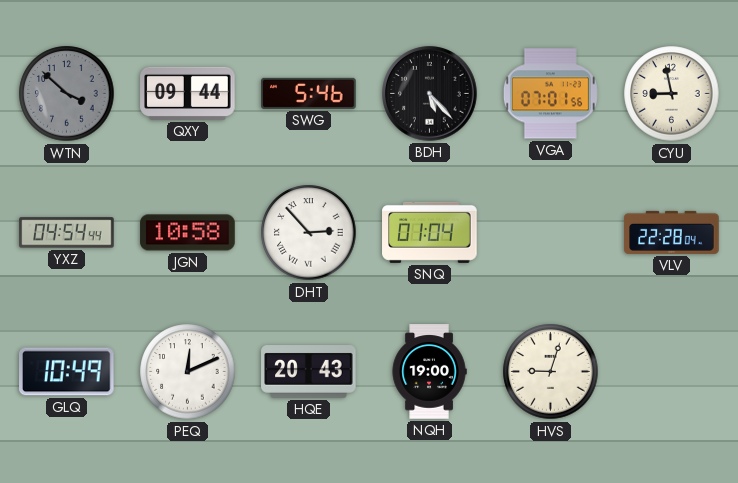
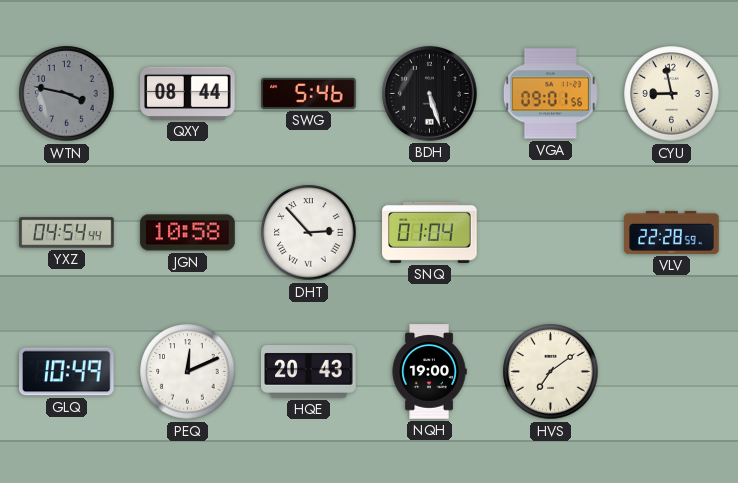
WTN: 3:52 -> 3:47
QXY: 09:44 -> 08:44
BDH: 5:23 -> 5:27
VGA: 07:01 -> 09:01
VLV: 22:28:04 -> 22:28:59
HVS: 9:03 -> 7:09
